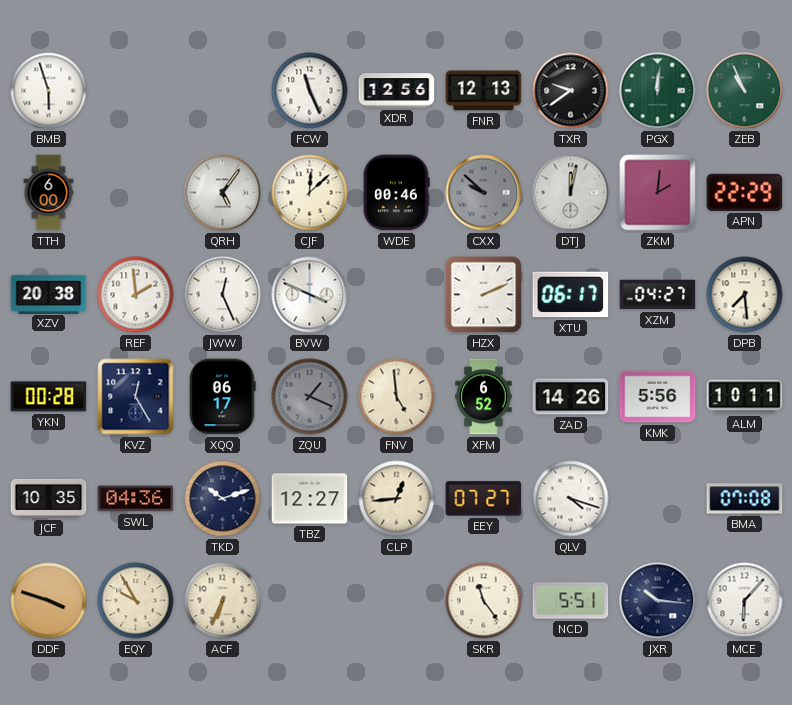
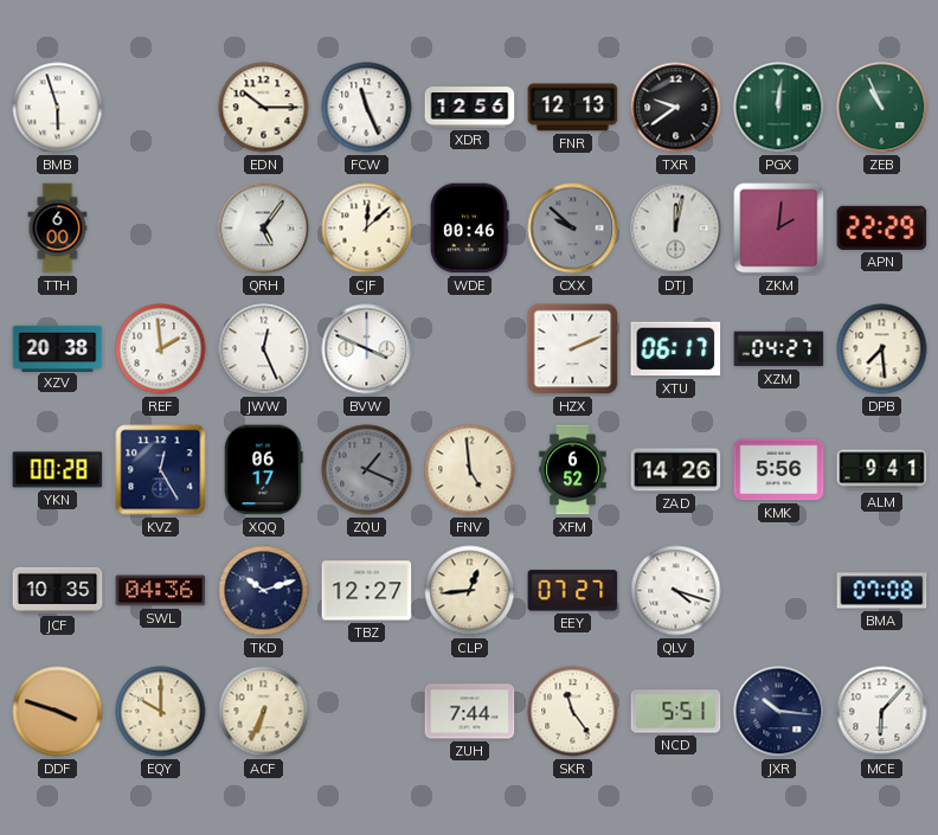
EDN: none -> 10:15
ALM: 10:11 -> 9:41
EQY: 9:55 -> 10:00
ZUH: none -> 7:44
